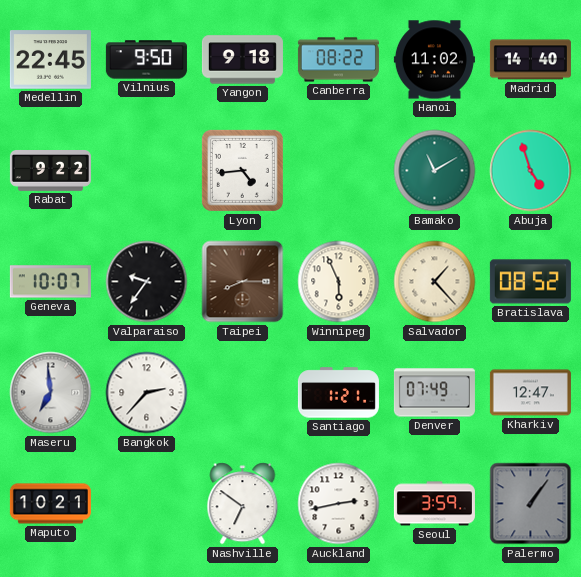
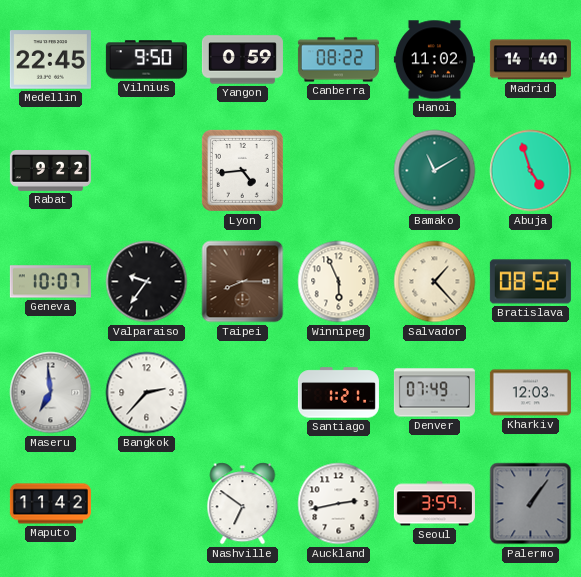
Yangon: 9:18 -> 0:59
Kharkiv: 12:47 -> 12:03
Maputo: 10:21 -> 11:42
